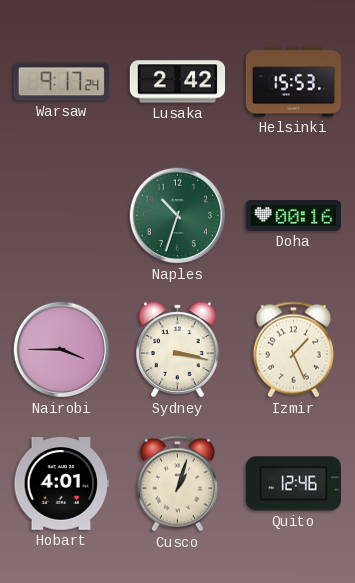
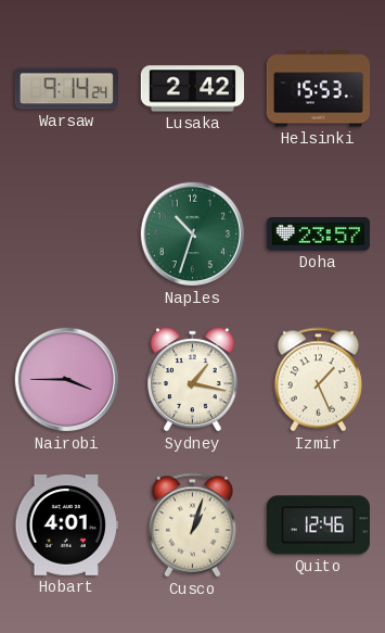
Warsaw: 9:17 -> 9:14
Doha: 00:16 -> 23:57
Sydney: 3:17 -> 1:17
